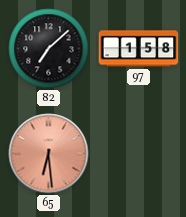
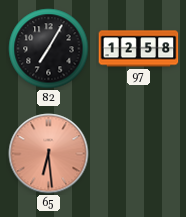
82: 7:08 -> 7:05
97: 1:58 -> 12:58
